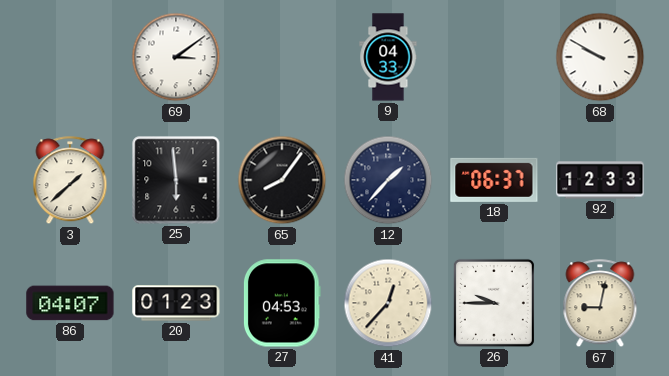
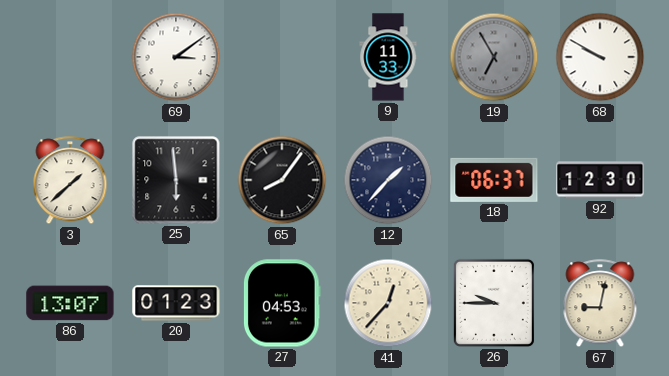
9: 04:33 -> 11:33
19: none -> 6:55
92: 12:33 -> 12:30
86: 04:07 -> 13:07
